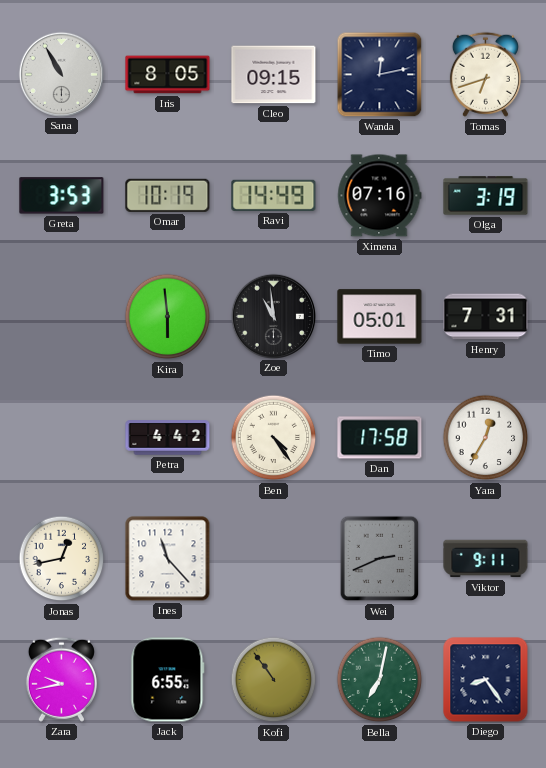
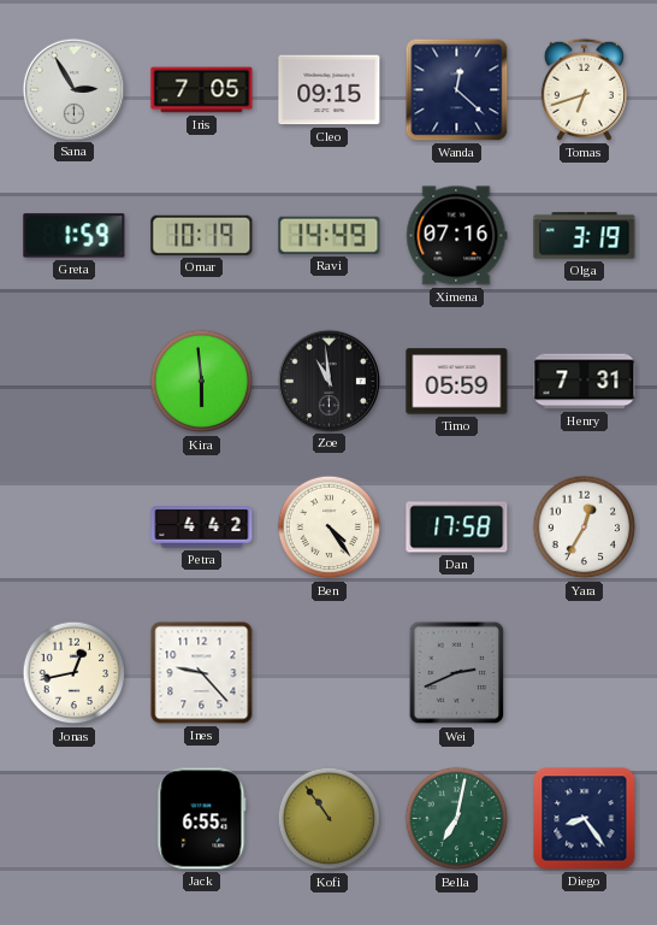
Sana: 10:55 -> 2:55
Iris: 8:05 -> 7:05
Wanda: 12:13 -> 12:22
Greta: 3:53 -> 1:59
Timo: 05:01 -> 05:59
Ines: 11:23 -> 9:23
Viktor: 9:11 -> none
Zara: 9:43 -> none
